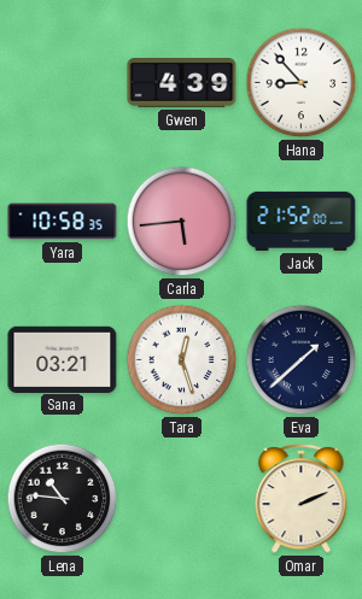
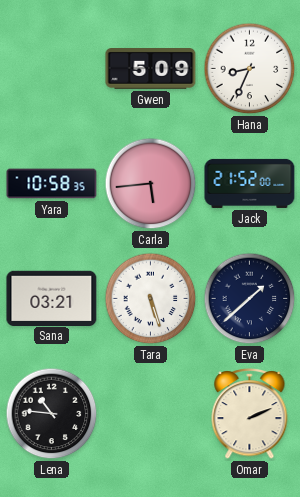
Gwen: 4:39 -> 5:09
Hana: 8:53 -> 8:34
Tara: 12:27 -> 5:27
